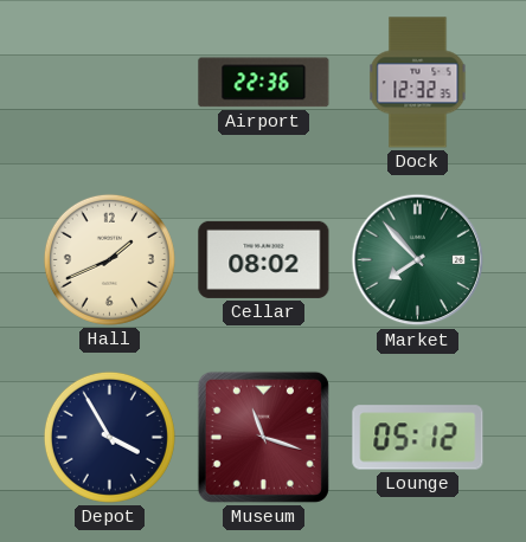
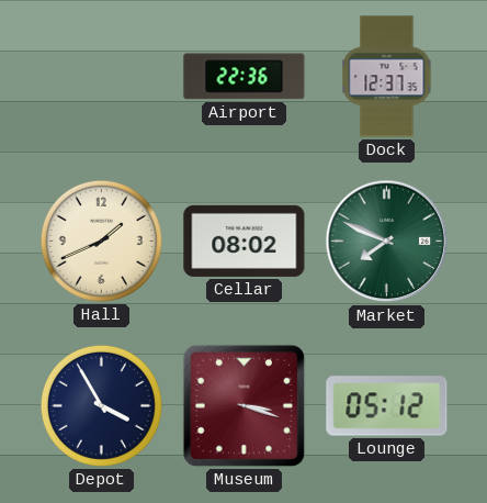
Dock: 12:32 -> 12:37
Market: 7:53 -> 7:49
Museum: 11:18 -> 3:18
